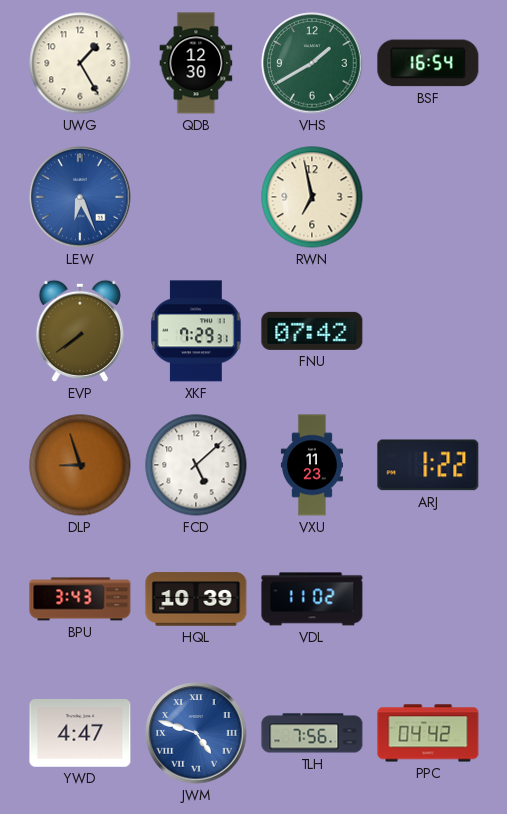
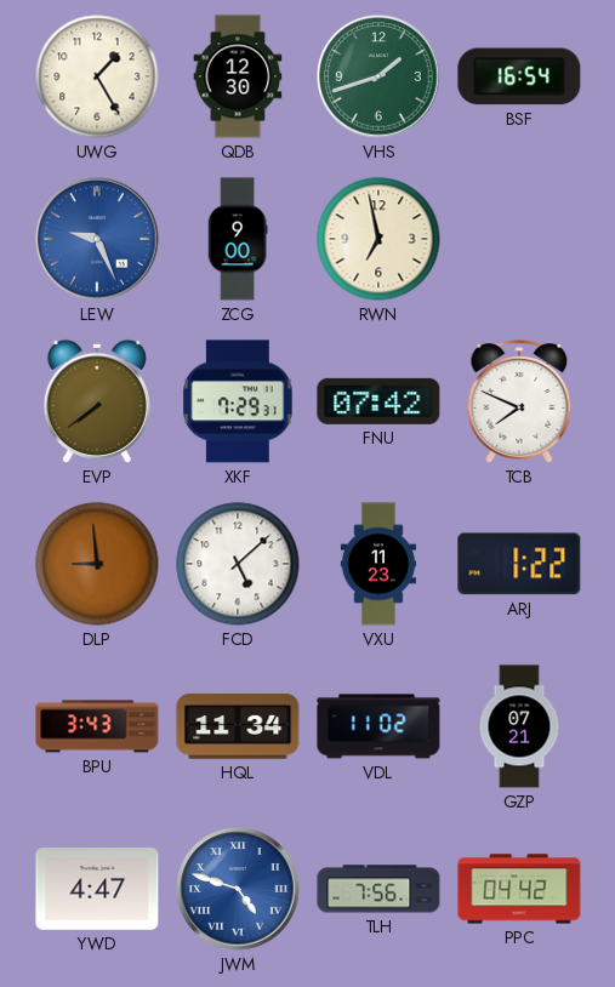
VHS: 1:40 -> 1:42
LEW: 6:26 -> 9:26
ZCG: none -> 9:00
TCB: none -> 7:49
DLP: 8:57 -> 8:59
HQL: 10:39 -> 11:34
GZP: none -> 07:21
